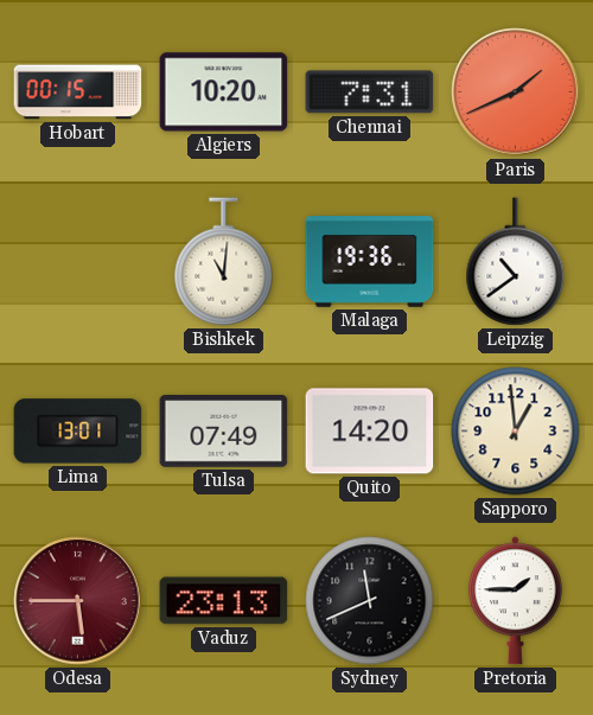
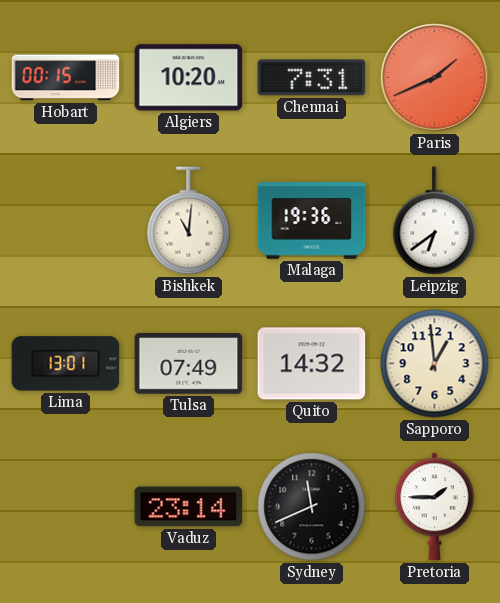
Leipzig: 10:39 -> 6:39
Quito: 14:20 -> 14:32
Odesa: 5:45 -> none
Vaduz: 23:13 -> 23:14
